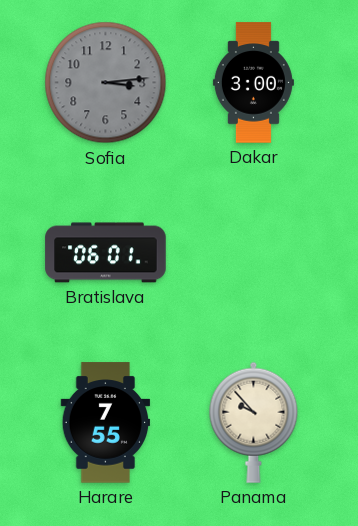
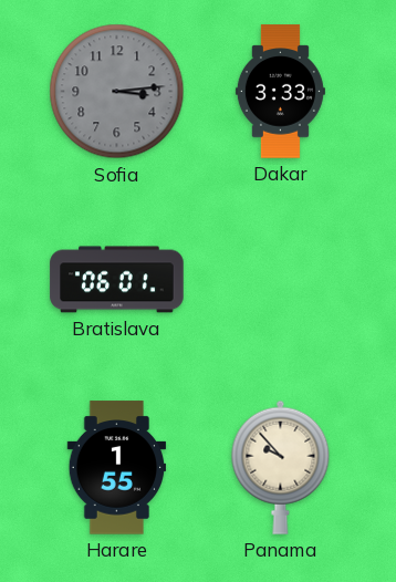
Dakar: 3:00 -> 3:33
Harare: 7:55 -> 1:55
